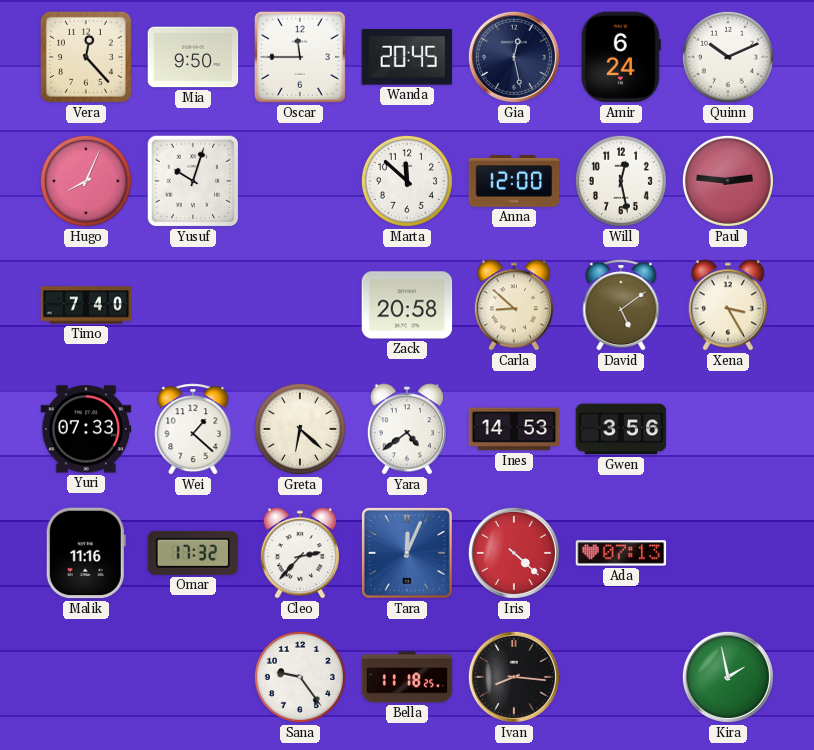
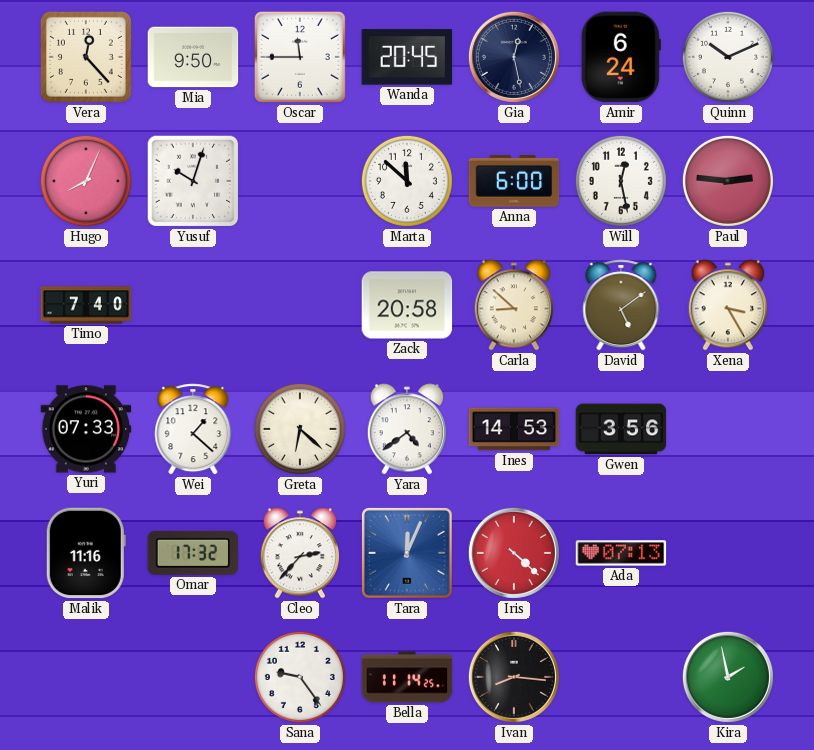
Anna: 12:00 -> 6:00
Bella: 11:18 -> 11:14
